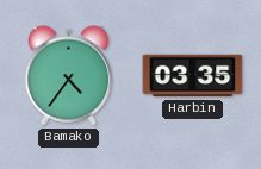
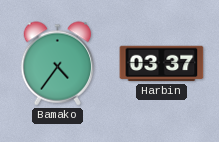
Harbin: 03:35 -> 03:37
